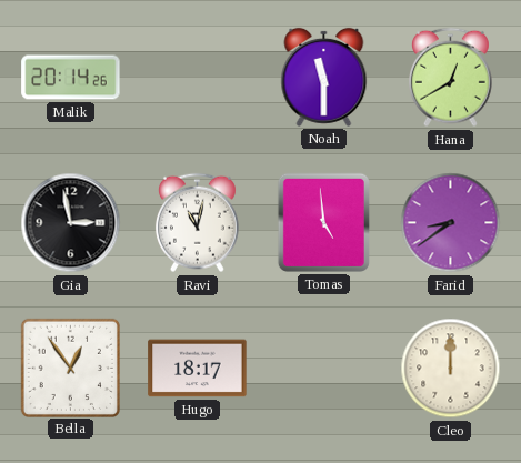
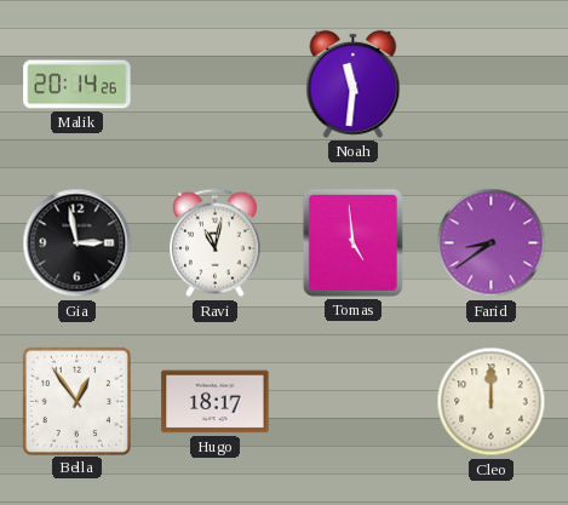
Noah: 11:30 -> 11:31
Hana: 12:40 -> none
